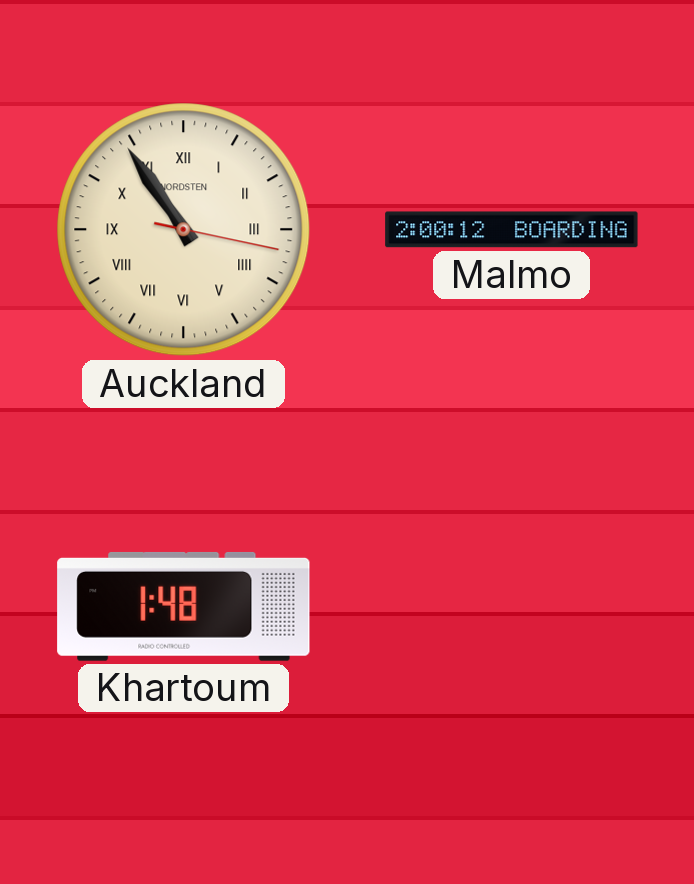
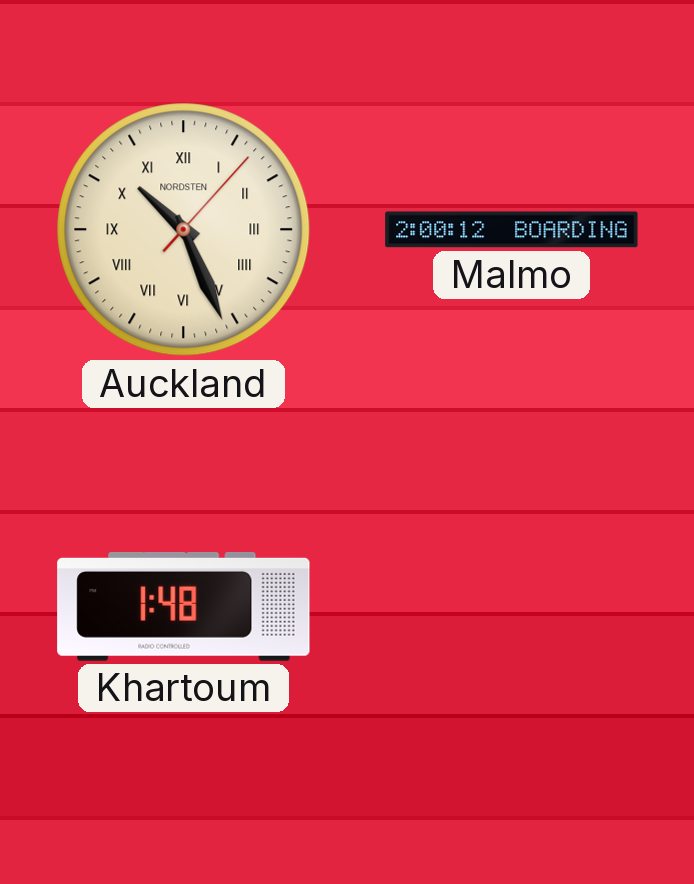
Auckland: 10:54 -> 10:26
